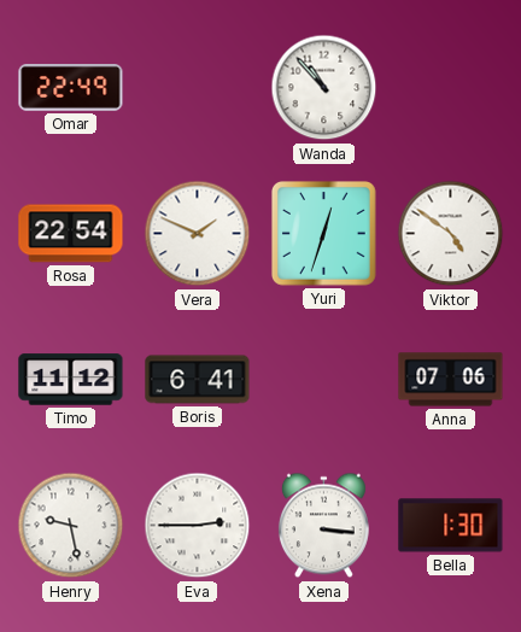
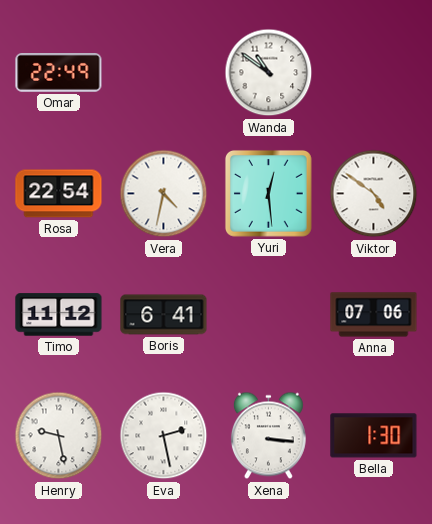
Wanda: 10:53 -> 10:51
Vera: 1:49 -> 4:32
Yuri: 12:33 -> 12:29
Eva: 2:45 -> 2:28
